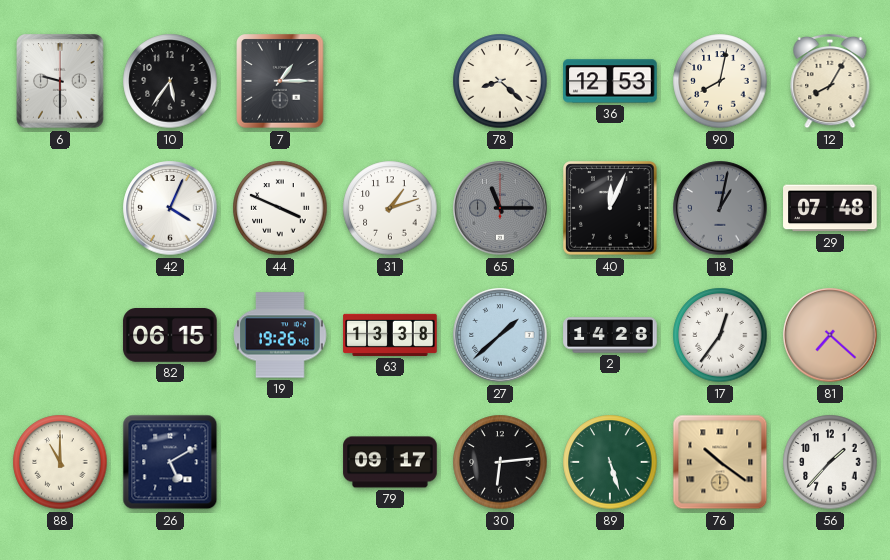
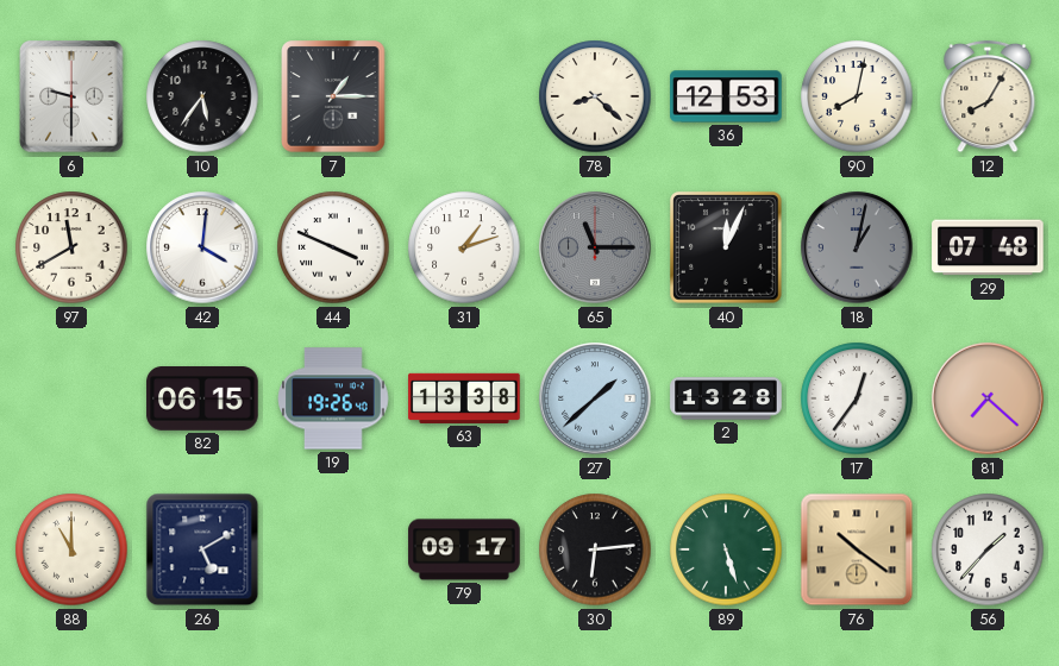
97: none -> 11:40
42: 4:04 -> 4:01
2: 14:28 -> 13:28
